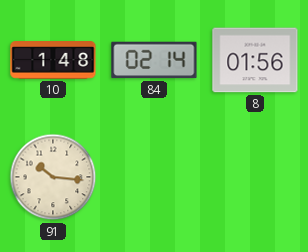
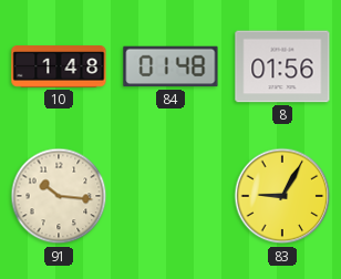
84: 02:14 -> 01:48
83: none -> 9:05
